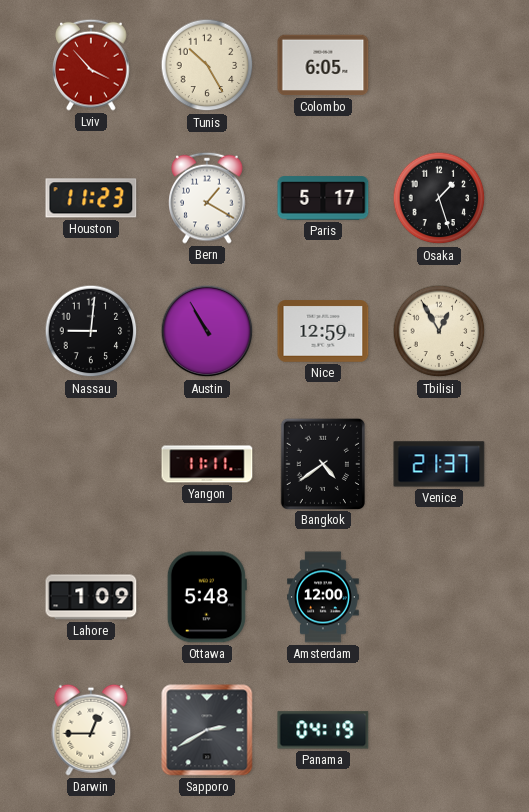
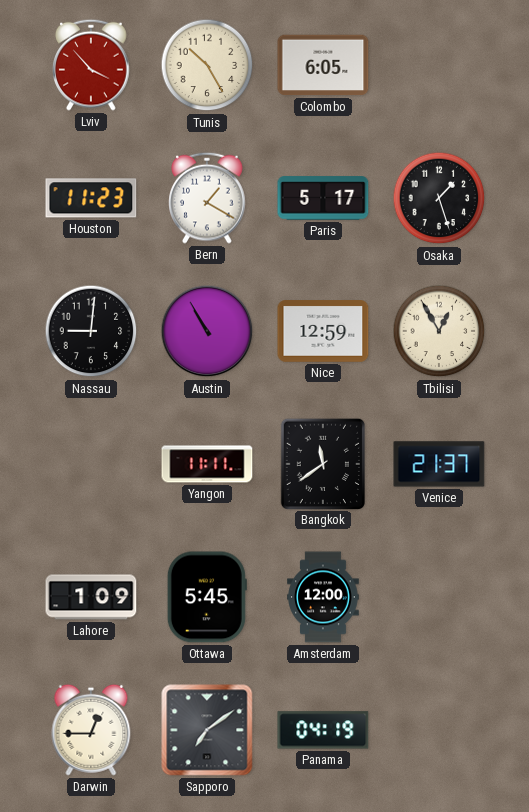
Bangkok: 4:39 -> 11:39
Ottawa: 5:48 -> 5:45
Sapporo: 2:40 -> 7:09
